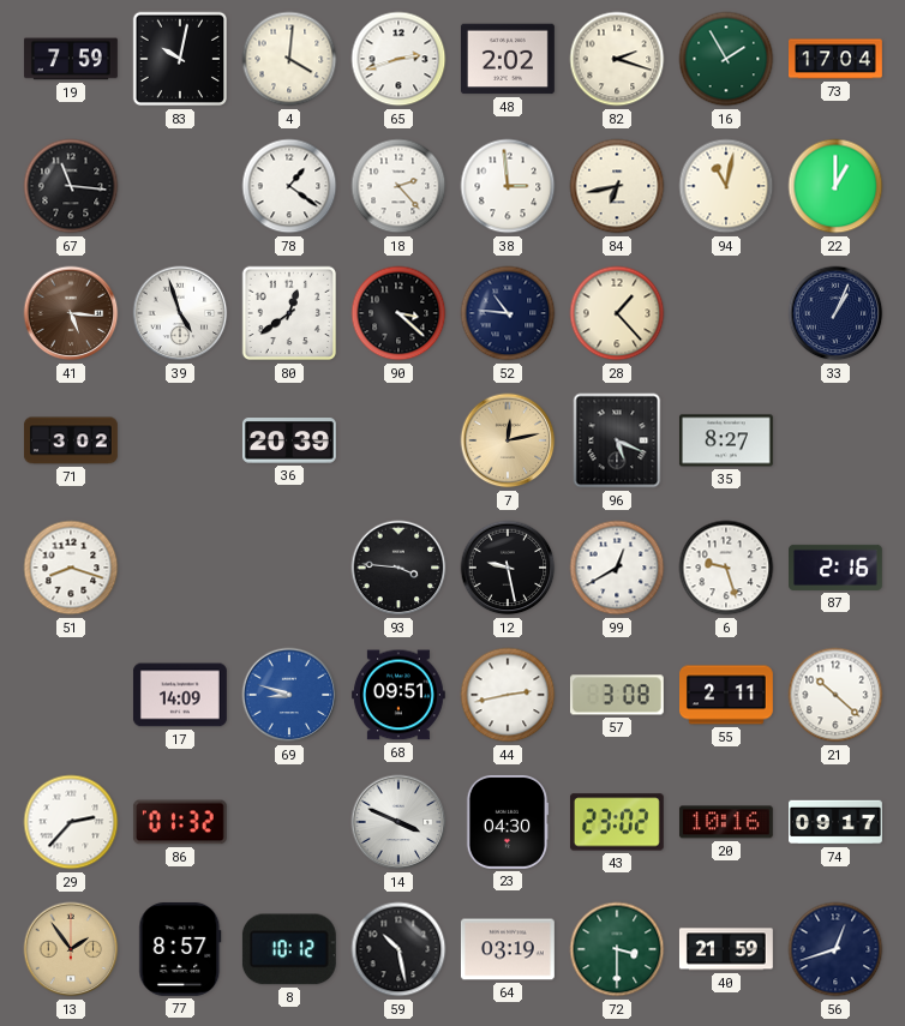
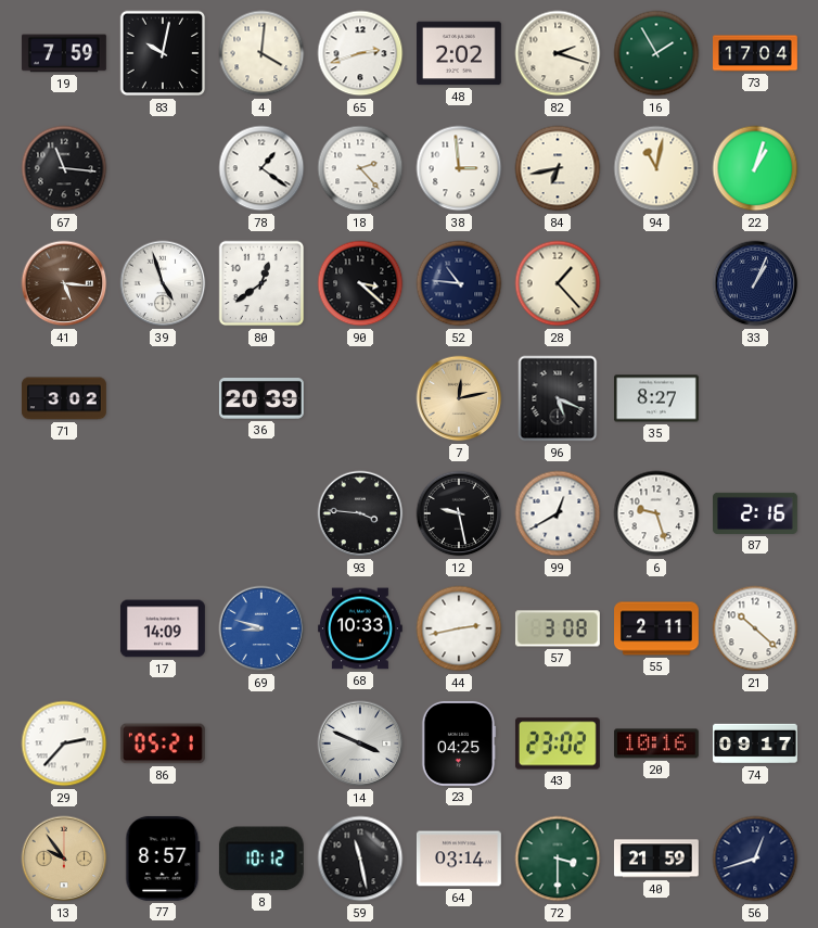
22: 1:00 -> 1:03
51: 8:18 -> none
68: 09:51 -> 10:33
86: 01:32 -> 05:21
23: 04:30 -> 04:25
13: 1:54 -> 9:54
59: 10:28 -> 11:28
64: 03:19 -> 03:14
